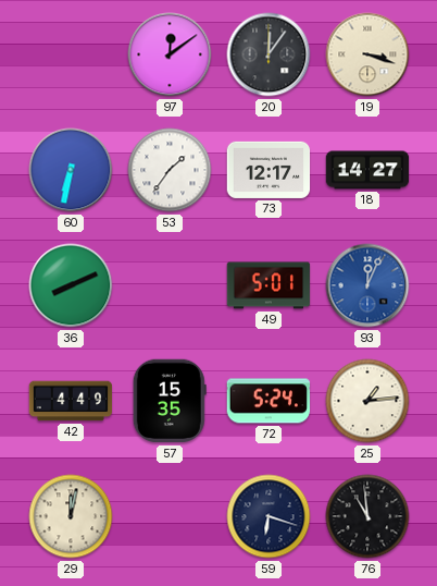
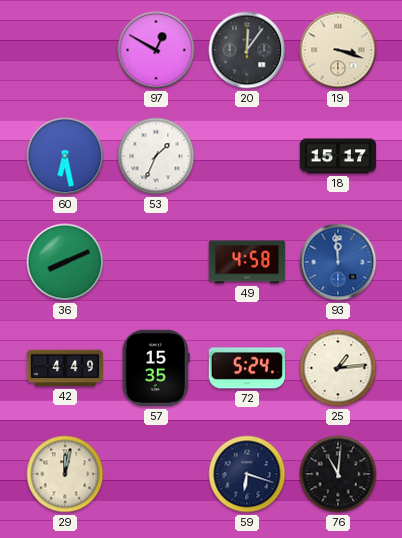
97: 12:09 -> 12:50
60: 6:32 -> 6:28
53: 1:36 -> 1:34
73: 12:17 -> none
18: 14:27 -> 15:17
49: 5:01 -> 4:58
93: 12:04 -> 11:59
76: 10:59 -> 11:01
